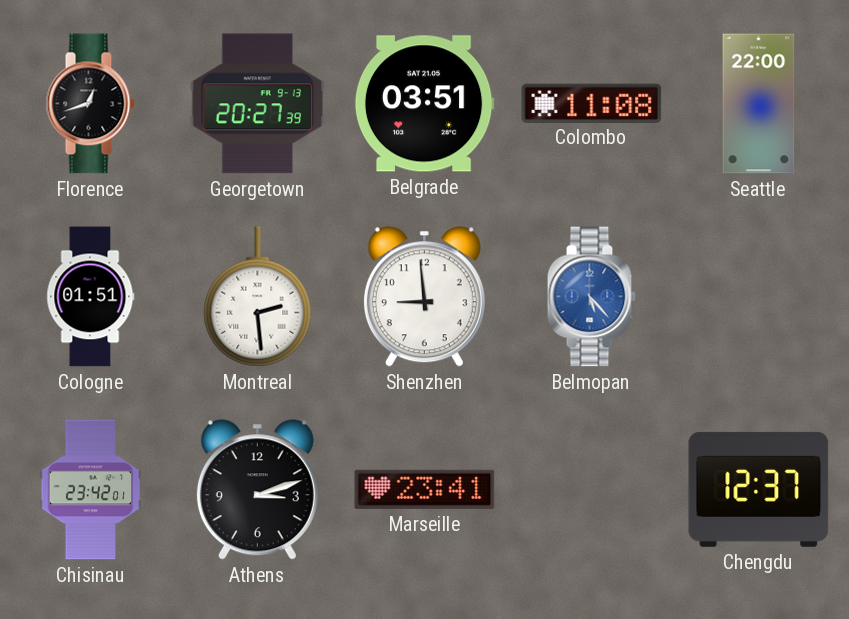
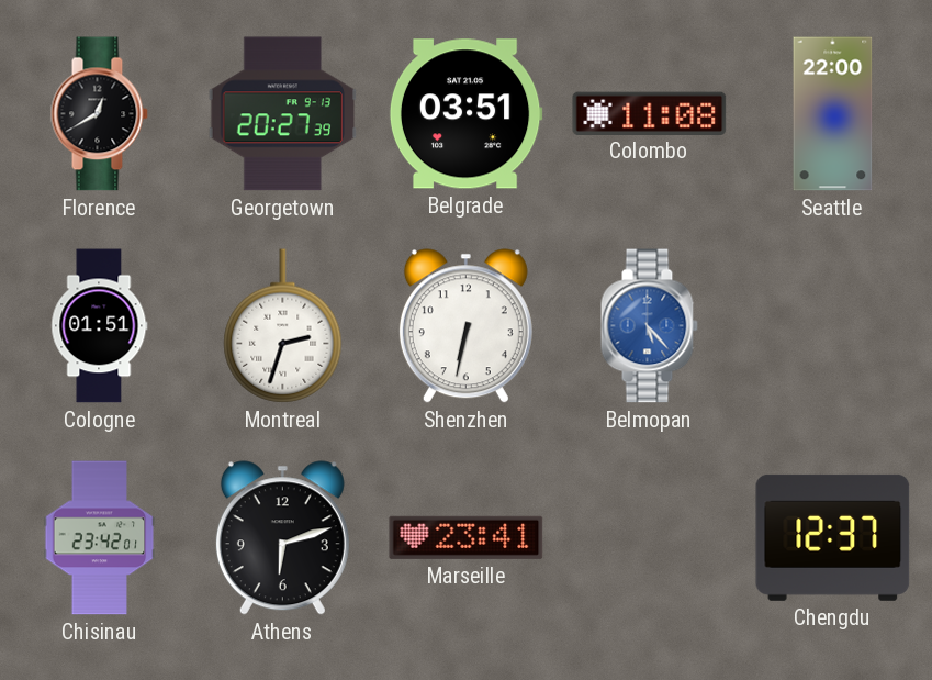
Florence: 12:42 -> 12:40
Montreal: 2:29 -> 2:33
Shenzhen: 8:59 -> 6:32
Athens: 3:12 -> 6:12
